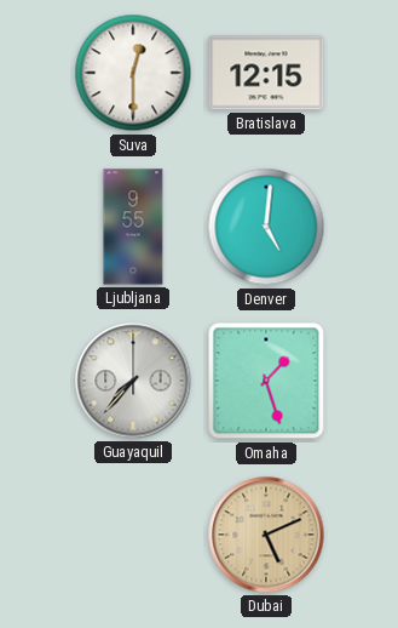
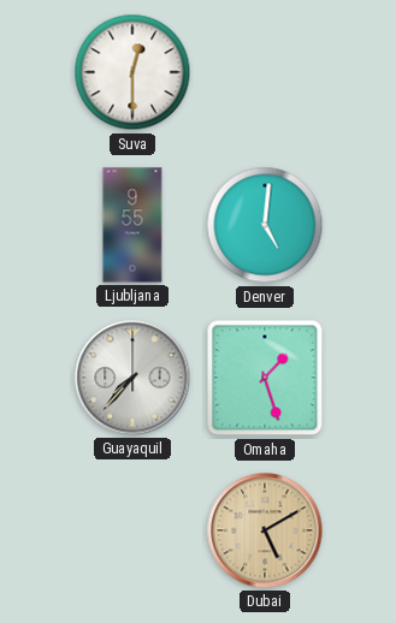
Bratislava: 12:15 -> none
Dubai: 5:11 -> 5:10
